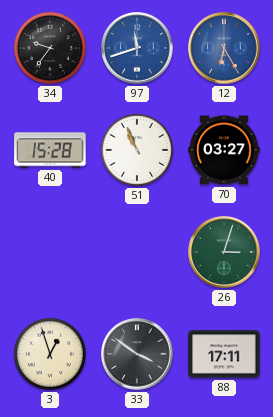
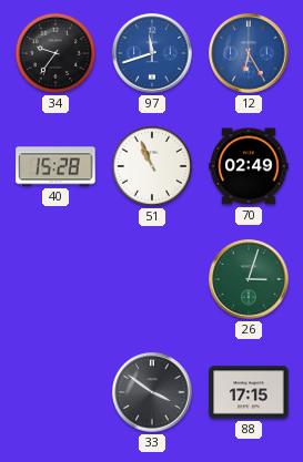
70: 03:27 -> 02:49
3: 12:57 -> none
88: 17:11 -> 17:15
